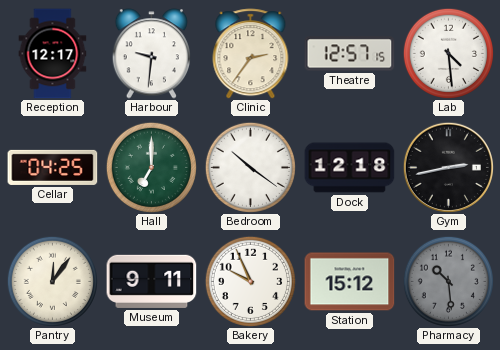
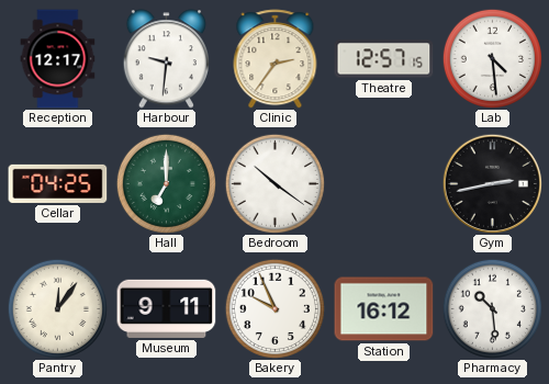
Dock: 12:18 -> none
Station: 15:12 -> 16:12
Pharmacy dial: grey -> white
